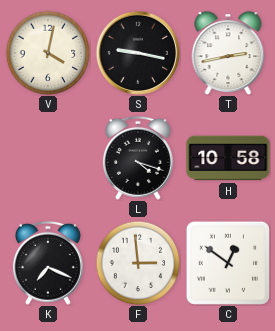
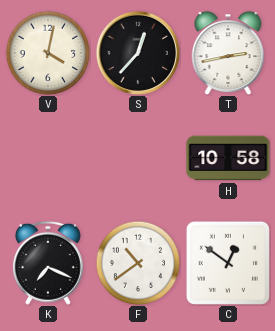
S: 9:17 -> 12:37
L: 4:18 -> none
F: 2:59 -> 10:39
